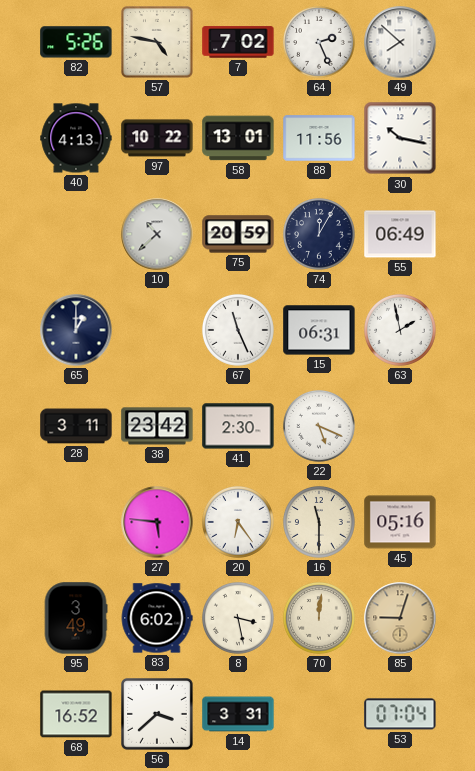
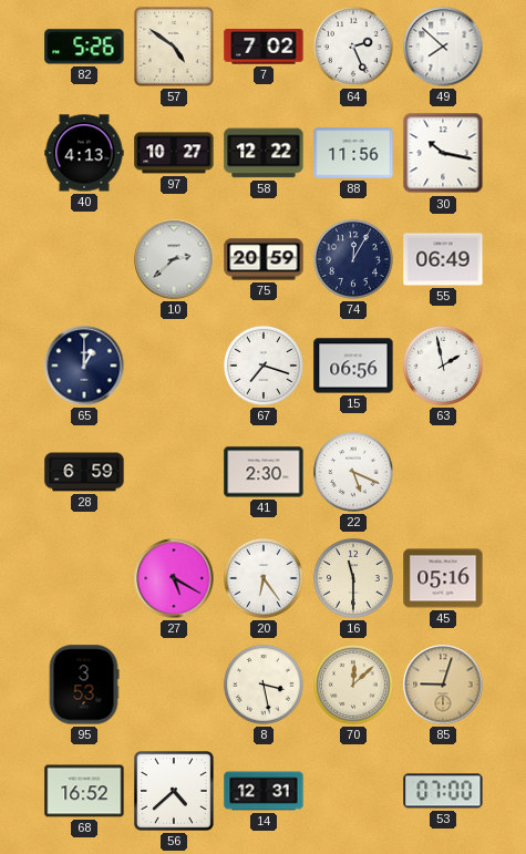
57: 4:47 -> 4:51
97: 10:22 -> 10:27
58: 13:01 -> 12:22
10: 10:38 -> 2:38
67: 11:26 -> 7:18
15: 06:31 -> 06:56
28: 3:11 -> 6:59
38: 23:42 -> none
27: 5:46 -> 5:20
95: 3:49 -> 3:53
83: 6:02 -> none
70: 12:01 -> 12:08
56: 3:38 -> 4:38
14: 3:31 -> 12:31
53: 07:04 -> 07:00
